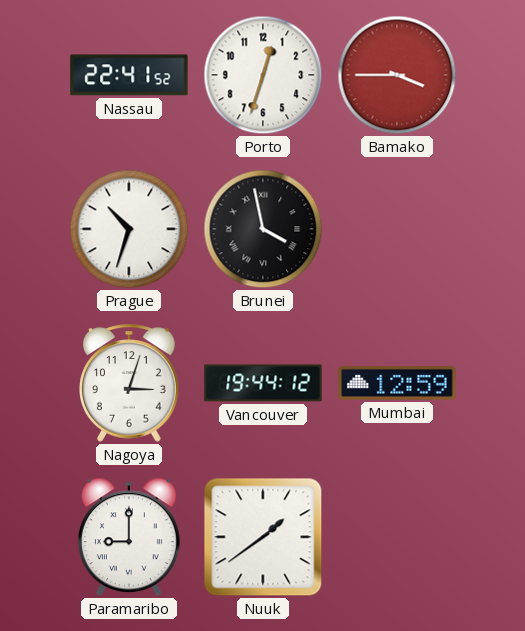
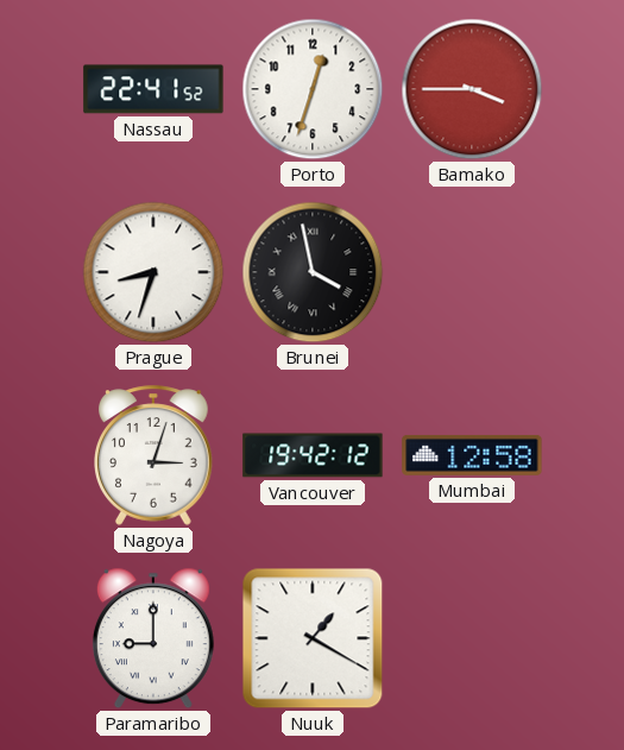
Prague: 10:33 -> 8:33
Vancouver: 19:44 -> 19:42
Mumbai: 12:59 -> 12:58
Nuuk: 1:39 -> 1:20
